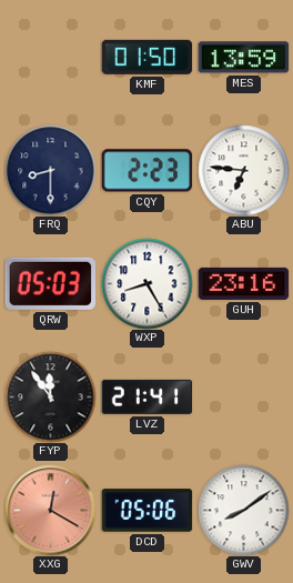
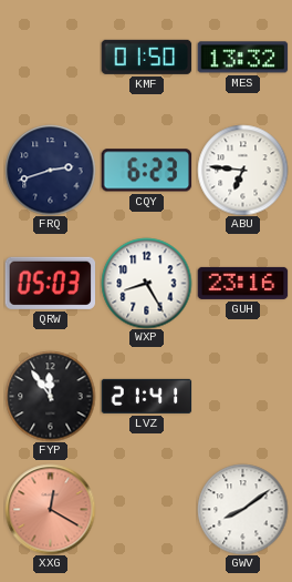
MES: 13:59 -> 13:32
FRQ: 8:30 -> 2:42
CQY: 2:23 -> 6:23
DCD: 05:06 -> none
